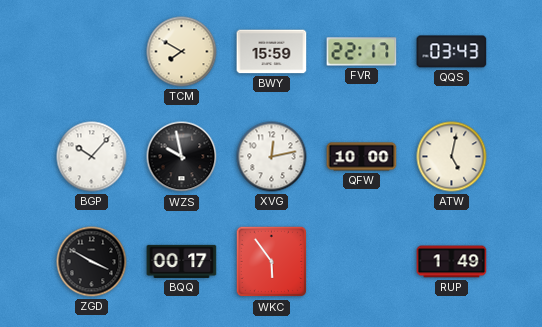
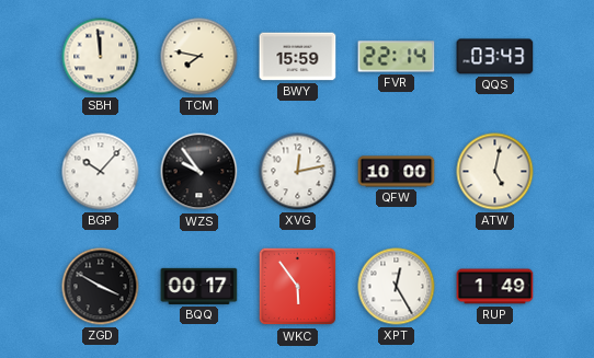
SBH: none -> 11:59
TCM: 7:50 -> 7:47
FVR: 22:17 -> 22:14
WZS: 9:58 -> 9:54
XPT: none -> 12:25
